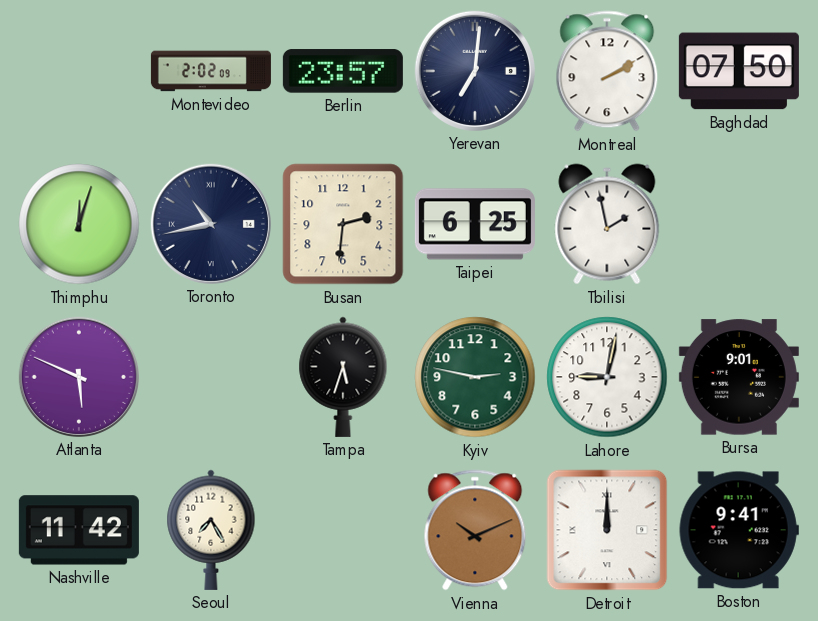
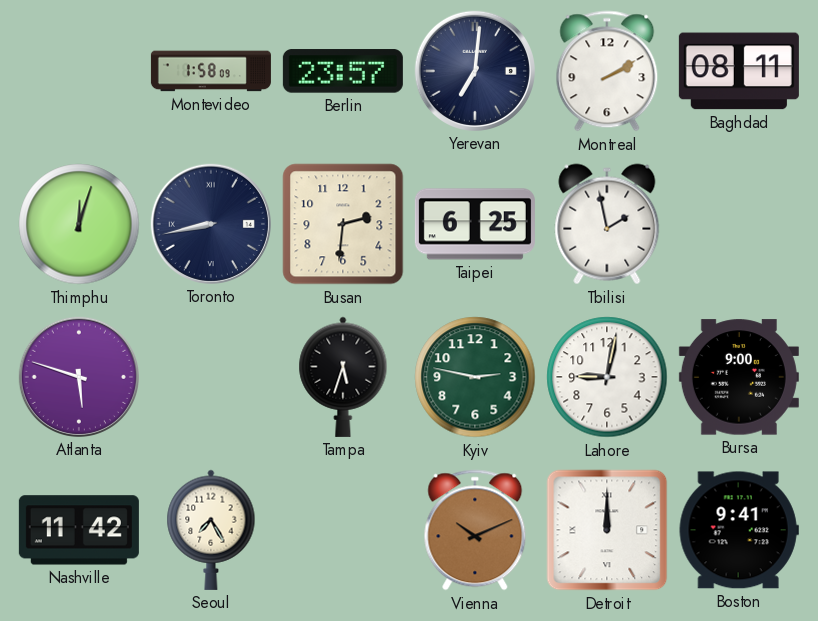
Montevideo: 2:02 -> 1:58
Baghdad: 07:50 -> 08:11
Toronto: 10:43 -> 8:43
Atlanta: 5:49 -> 5:48
Bursa: 9:01 -> 9:00
